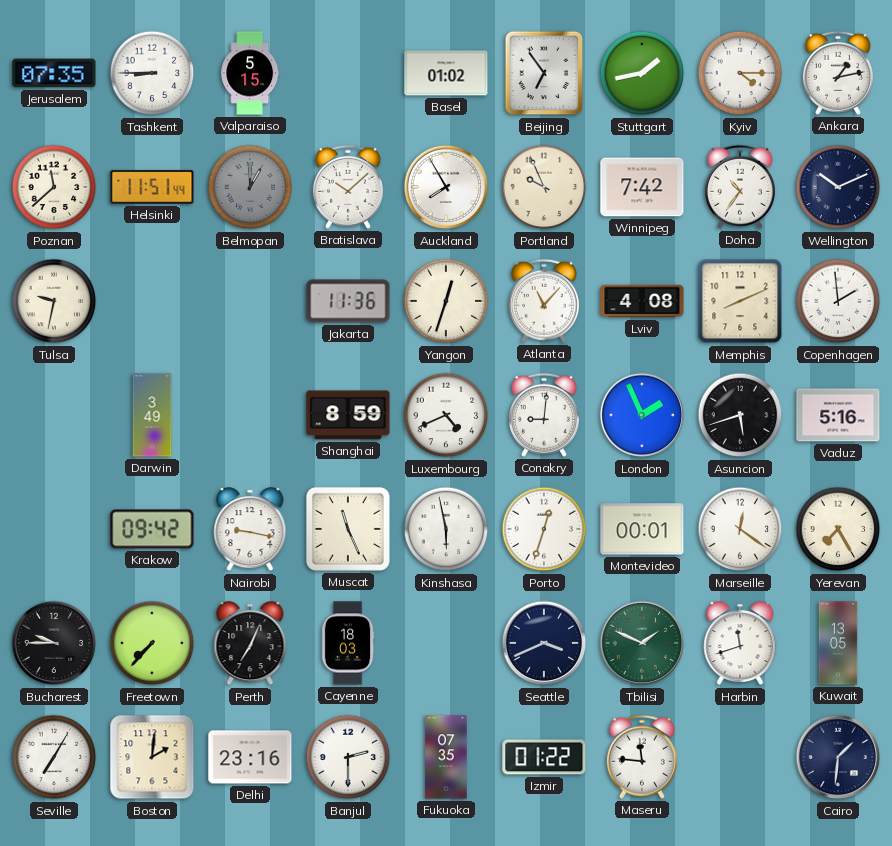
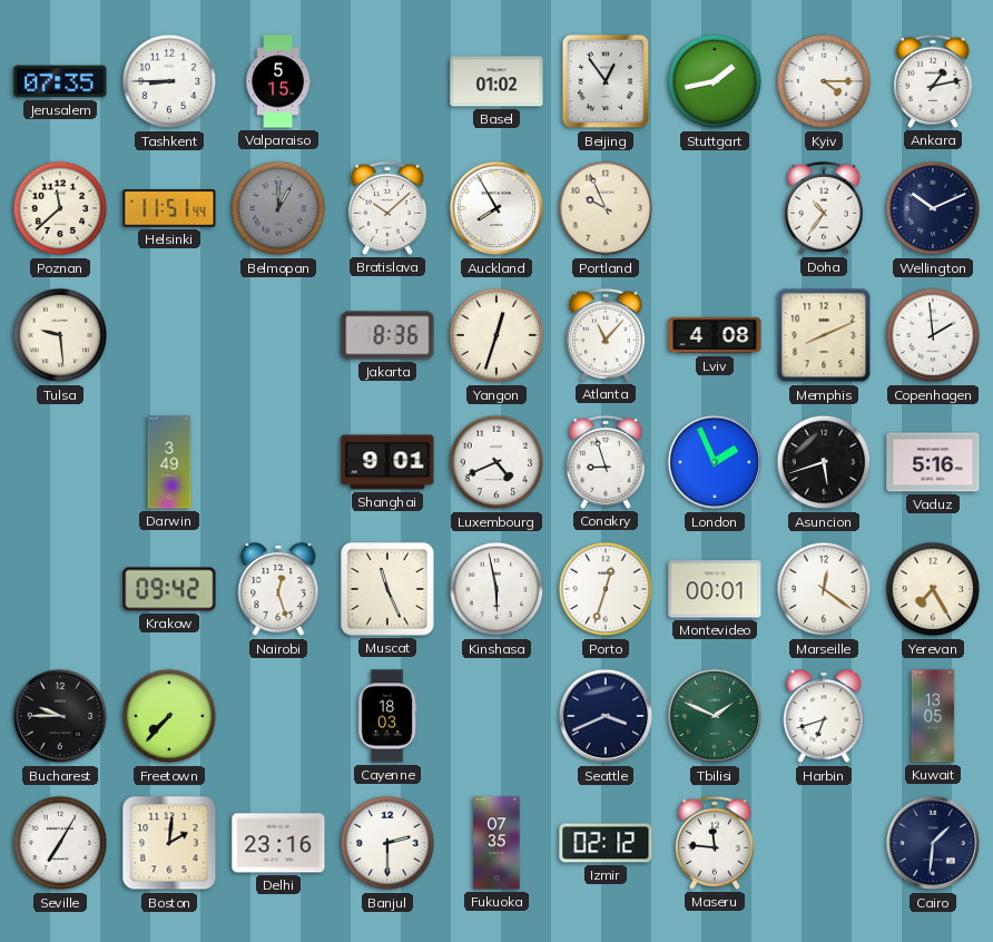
Beijing: 6:54 -> 12:54
Winnipeg: 7:42 -> none
Tulsa: 9:32 -> 9:29
Jakarta: 11:36 -> 8:36
Shanghai: 8:59 -> 9:01
Conakry: 9:01 -> 8:57
Nairobi: 9:17 -> 12:27
Perth: 7:04 -> none
Harbin: 11:42 -> 6:42
Izmir: 01:22 -> 02:12
